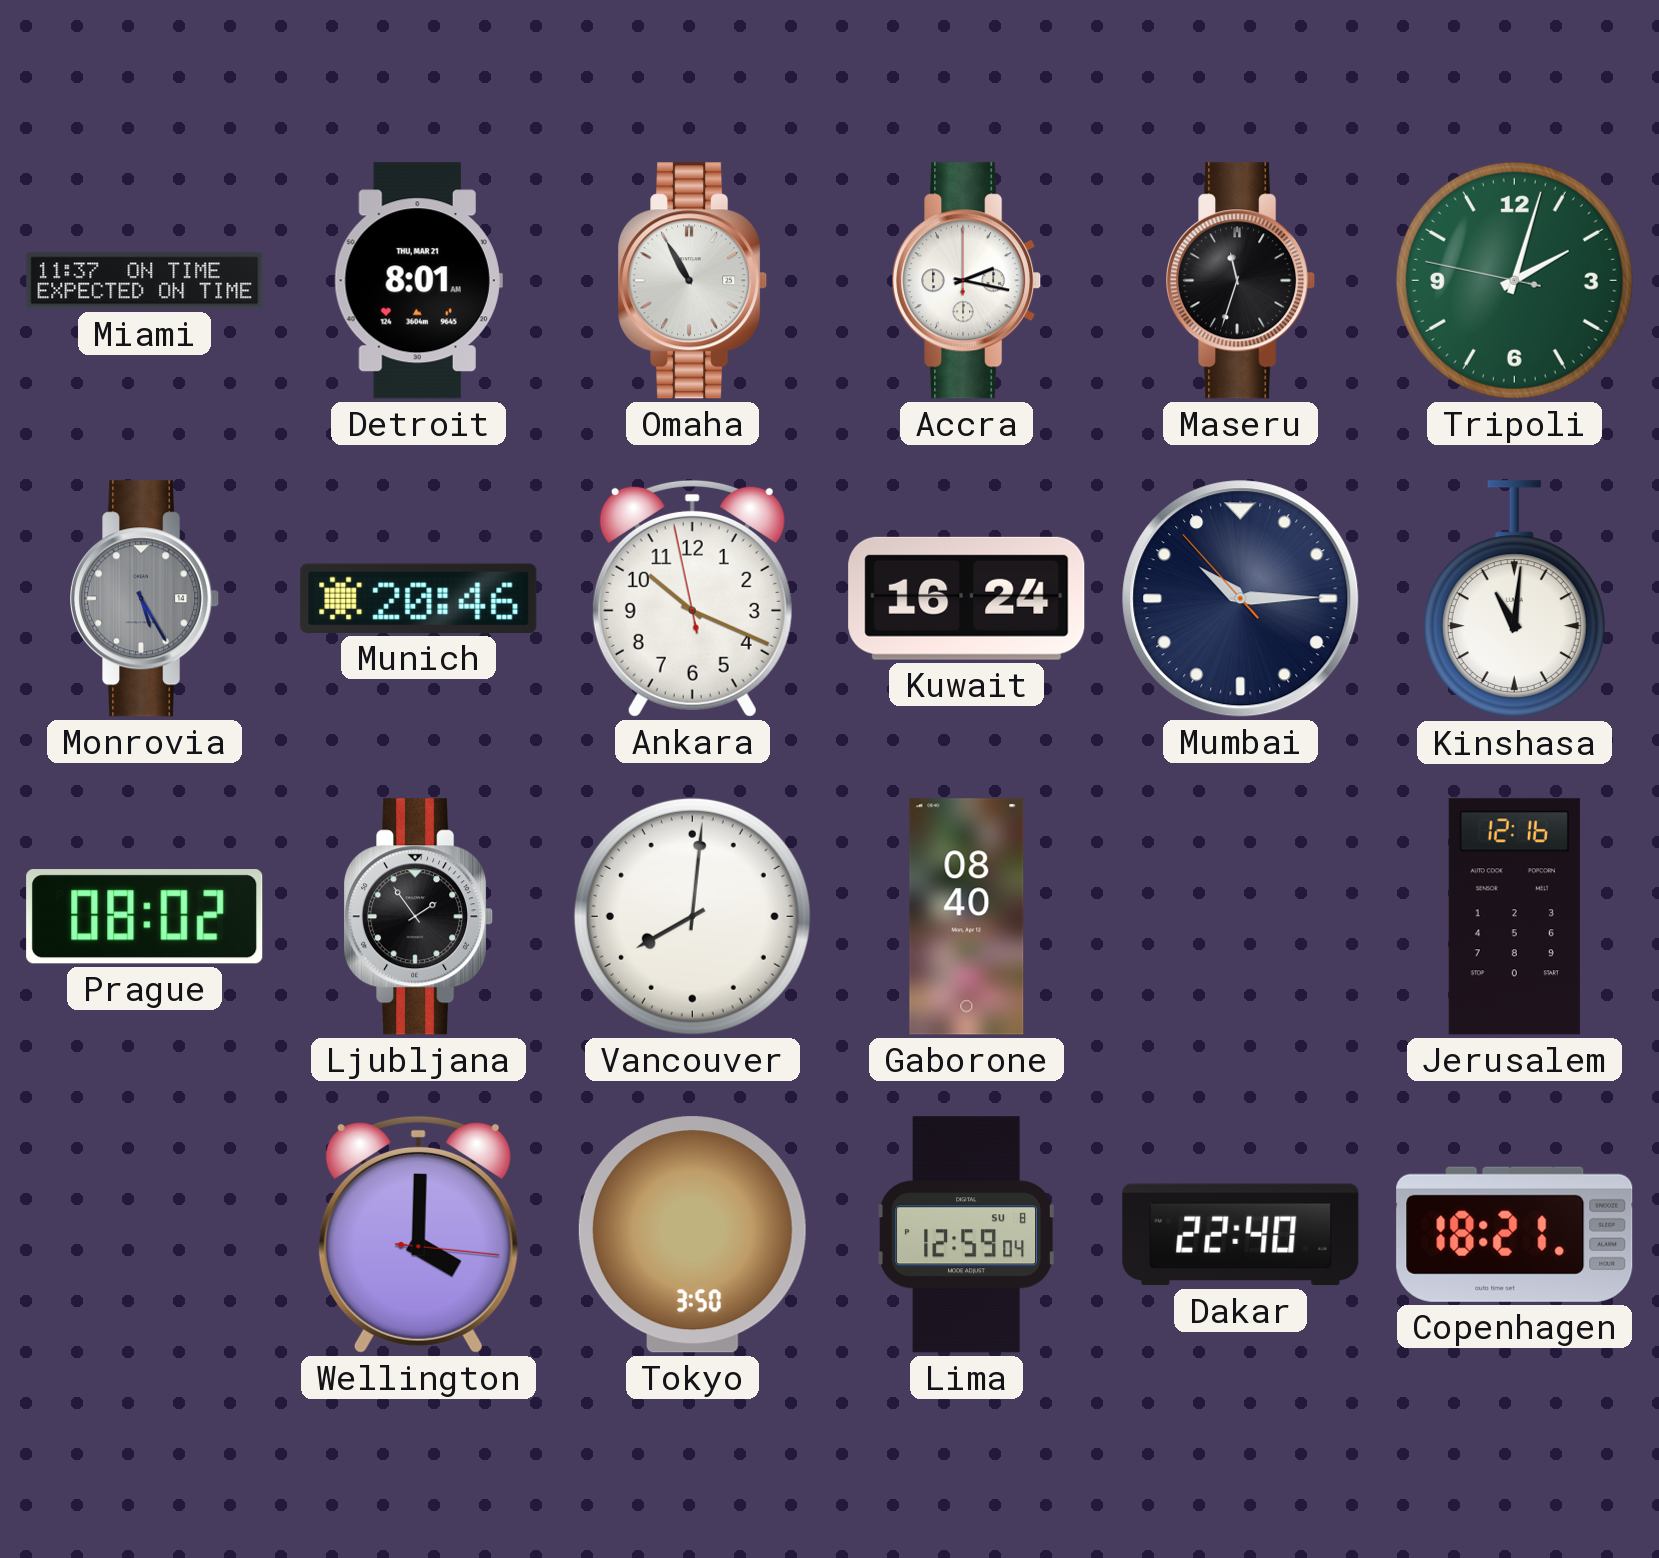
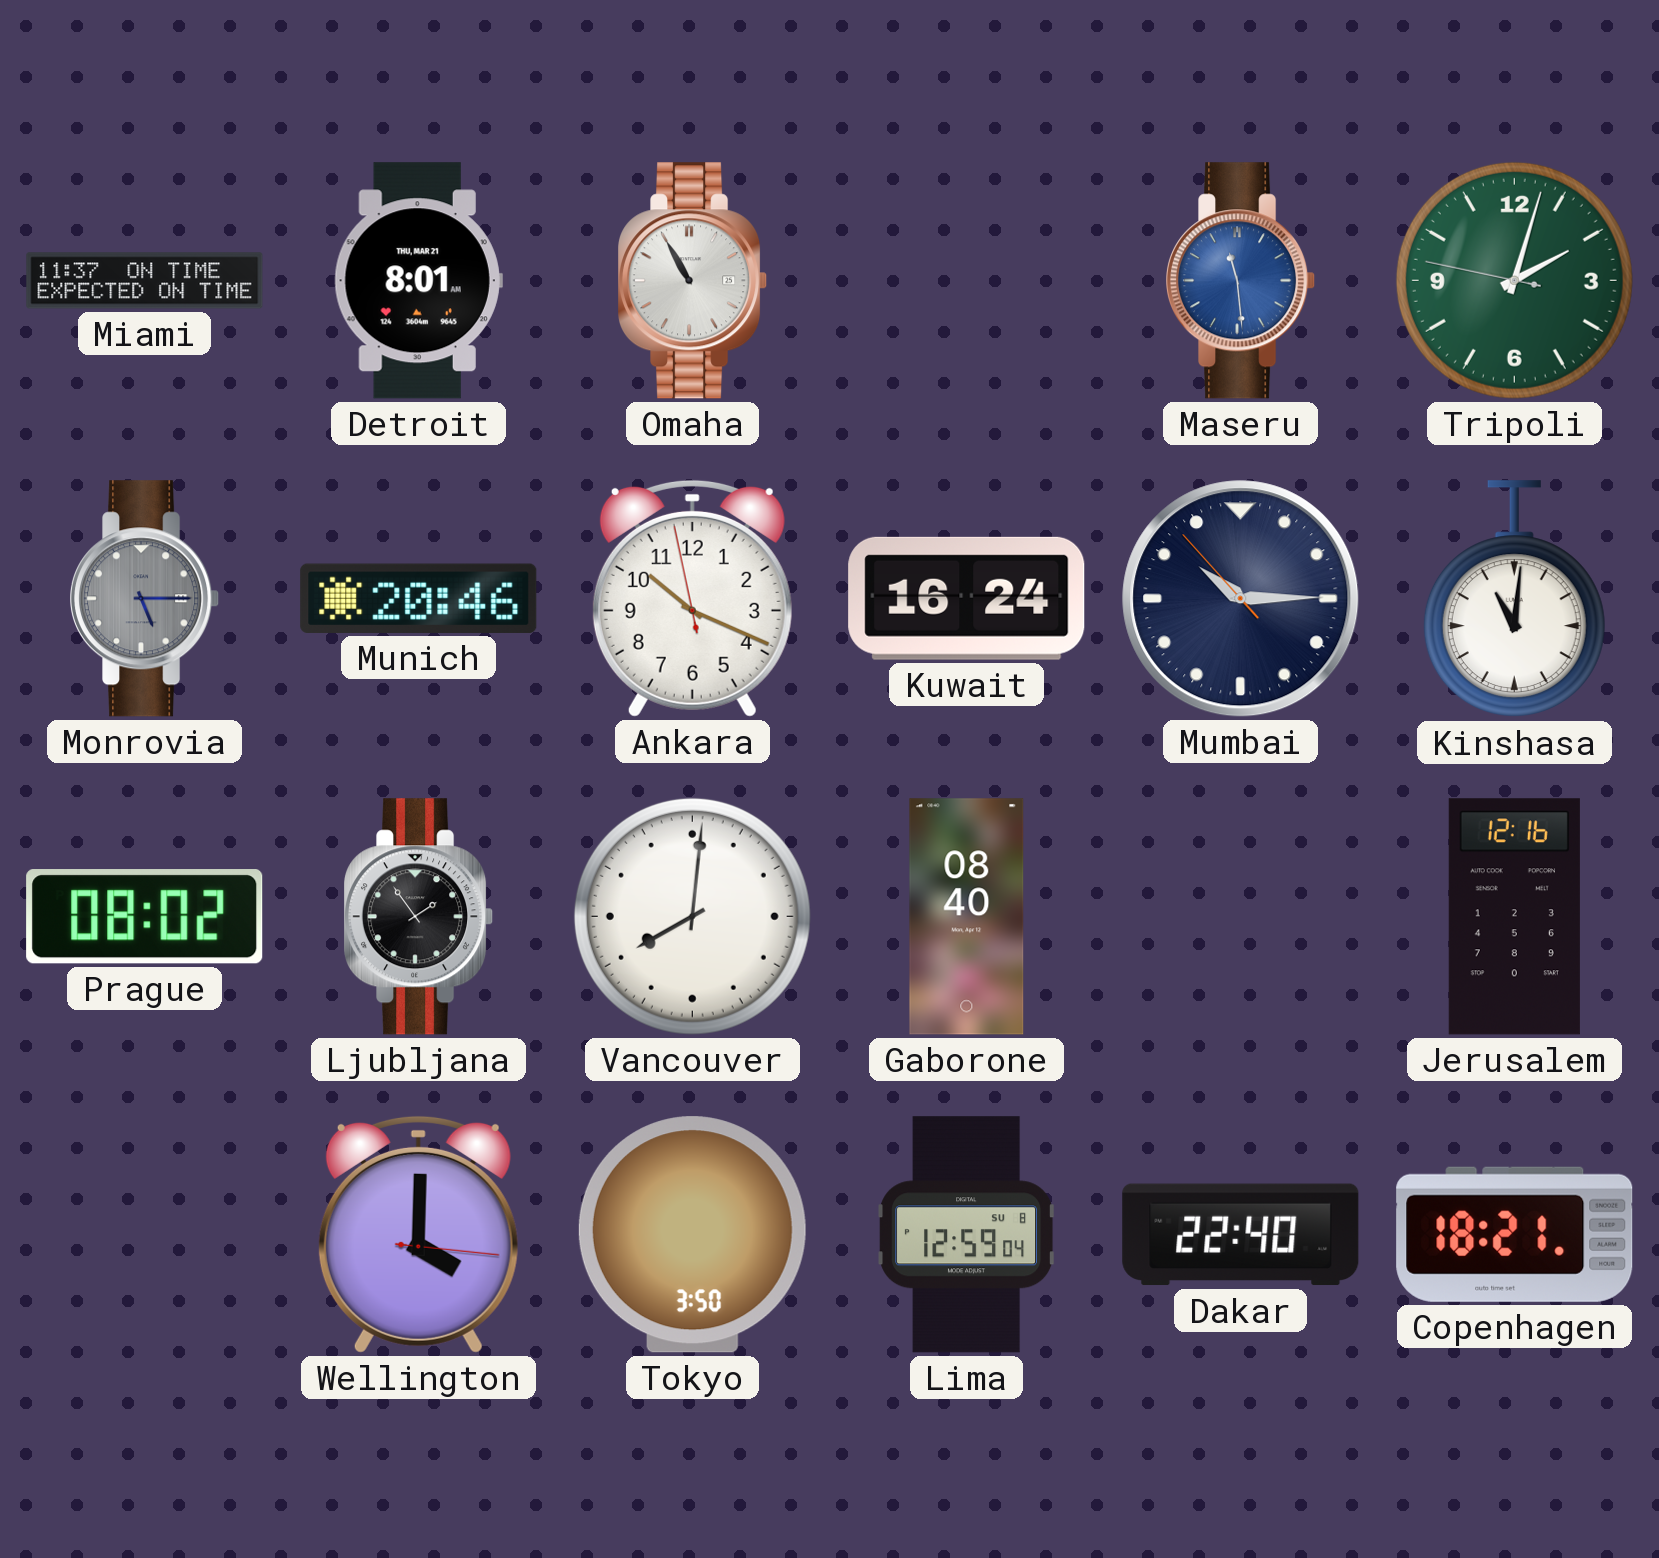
Accra: 2:17 -> none
Maseru: 11:33 -> 11:29
Maseru dial: black -> blue
Monrovia: 5:25 -> 5:15
